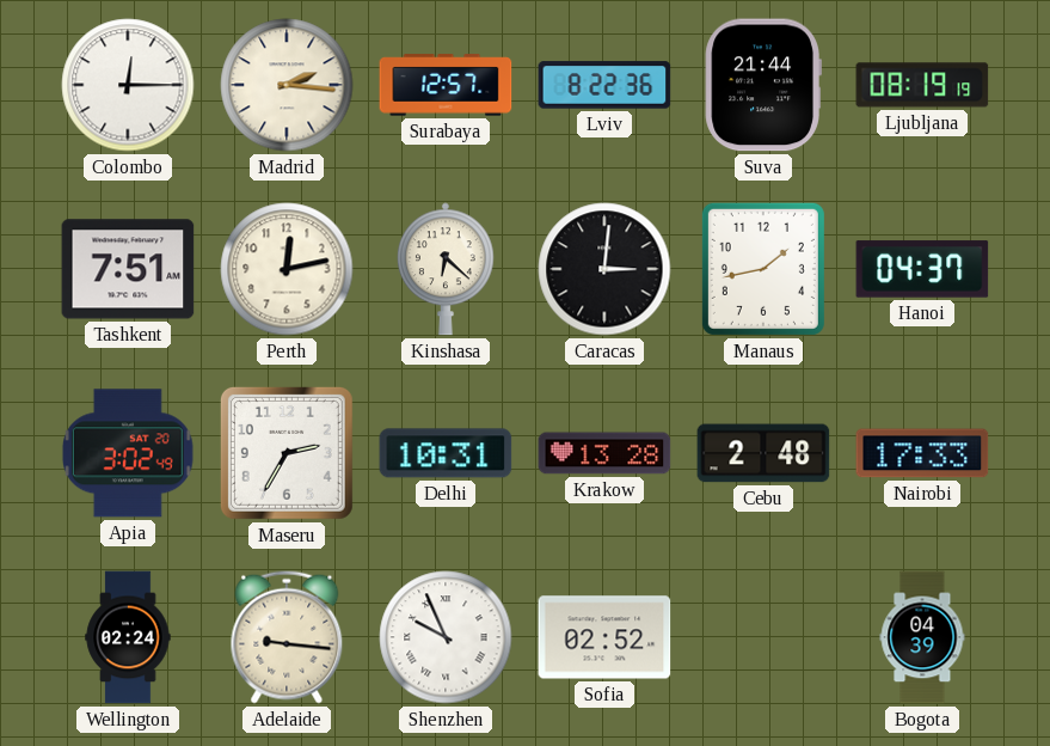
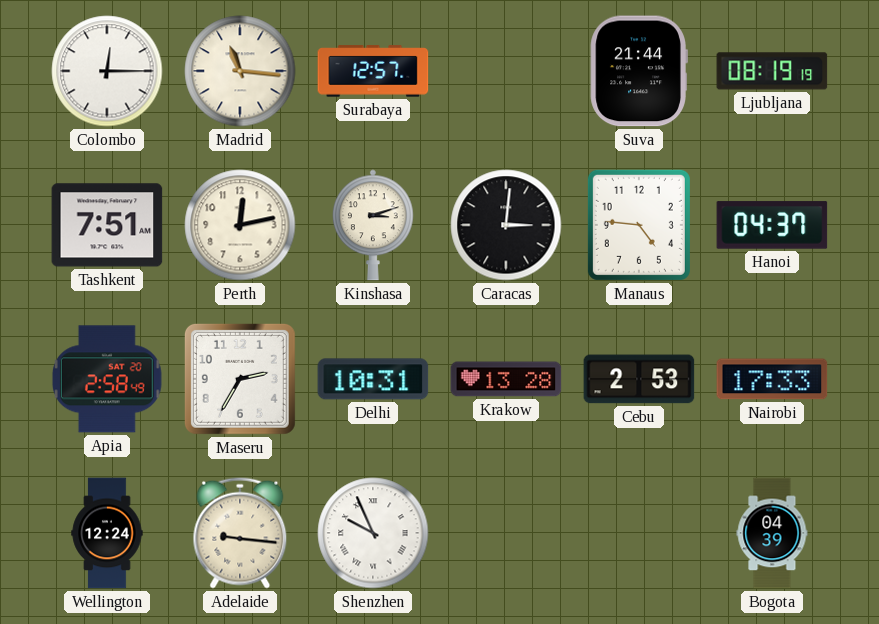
Madrid: 2:16 -> 11:16
Lviv: 8:22 -> none
Kinshasa: 6:22 -> 3:12
Manaus: 1:43 -> 4:46
Apia: 3:02 -> 2:58
Cebu: 2:48 -> 2:53
Wellington: 02:24 -> 12:24
Sofia: 02:52 -> none
